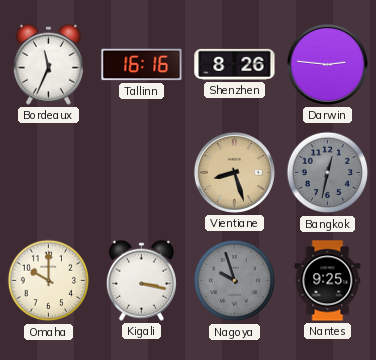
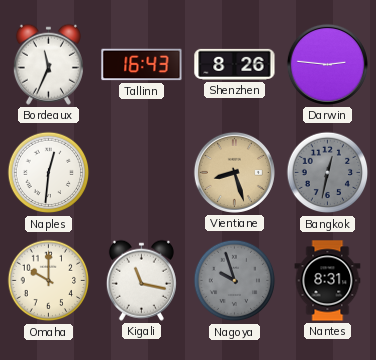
Tallinn: 16:16 -> 16:43
Naples: none -> 12:31
Kigali: 3:17 -> 11:17
Nantes: 9:25 -> 8:31
